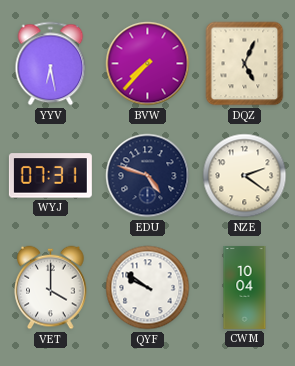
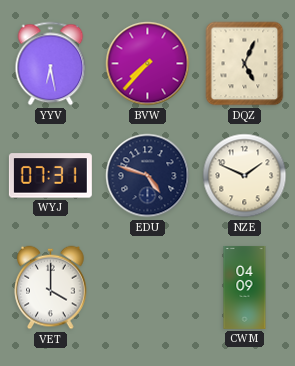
NZE: 2:21 -> 1:49
QYF: 9:51 -> none
CWM: 10:04 -> 04:09
